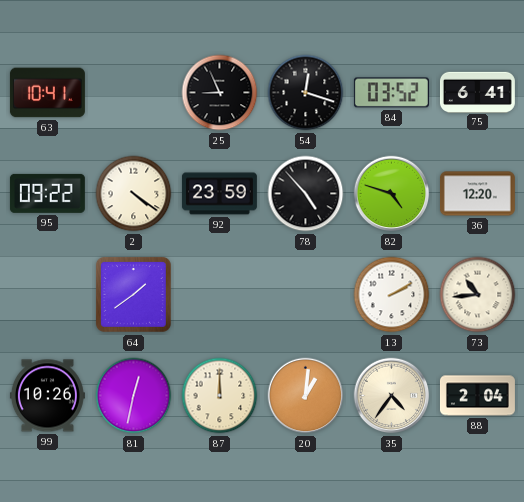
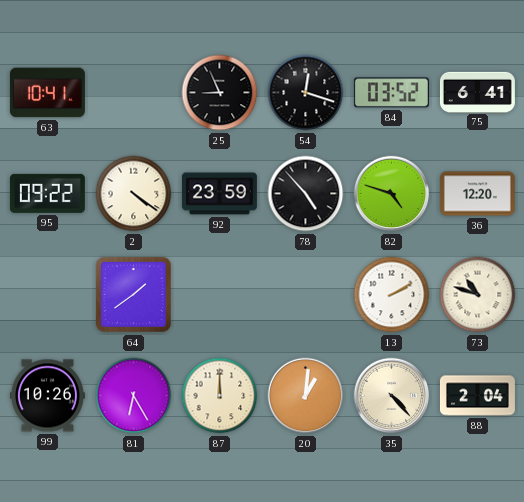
73: 10:44 -> 10:48
81: 12:32 -> 6:25
35: 4:36 -> 4:23
